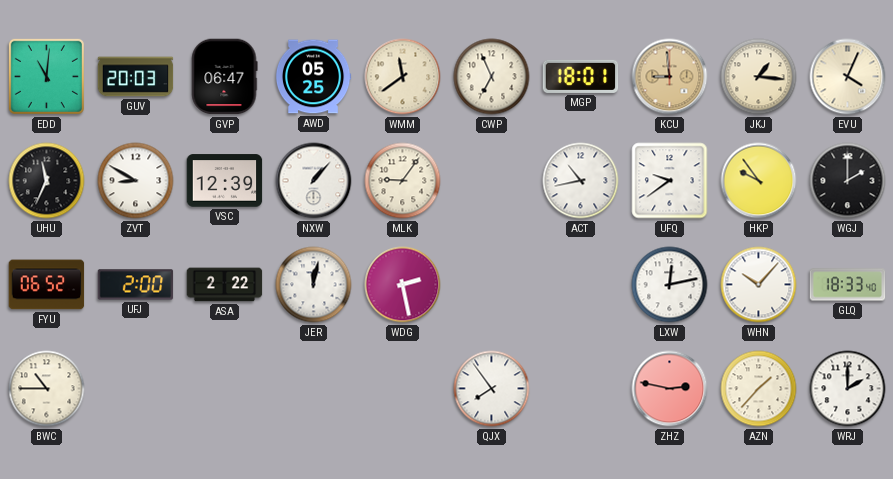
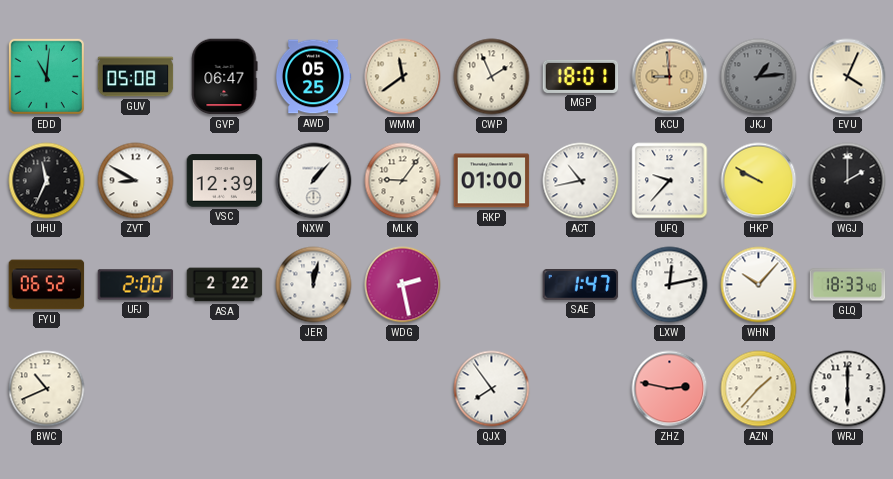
GUV: 20:03 -> 05:08
CWP: 6:56 -> 1:56
JKJ: 1:16 -> 1:14
JKJ dial: cream -> grey
RKP: none -> 01:00
UFQ: 9:39 -> 9:37
HKP: 9:54 -> 9:50
SAE: none -> 1:47
BWC: 10:45 -> 10:41
WRJ: 2:00 -> 6:00
